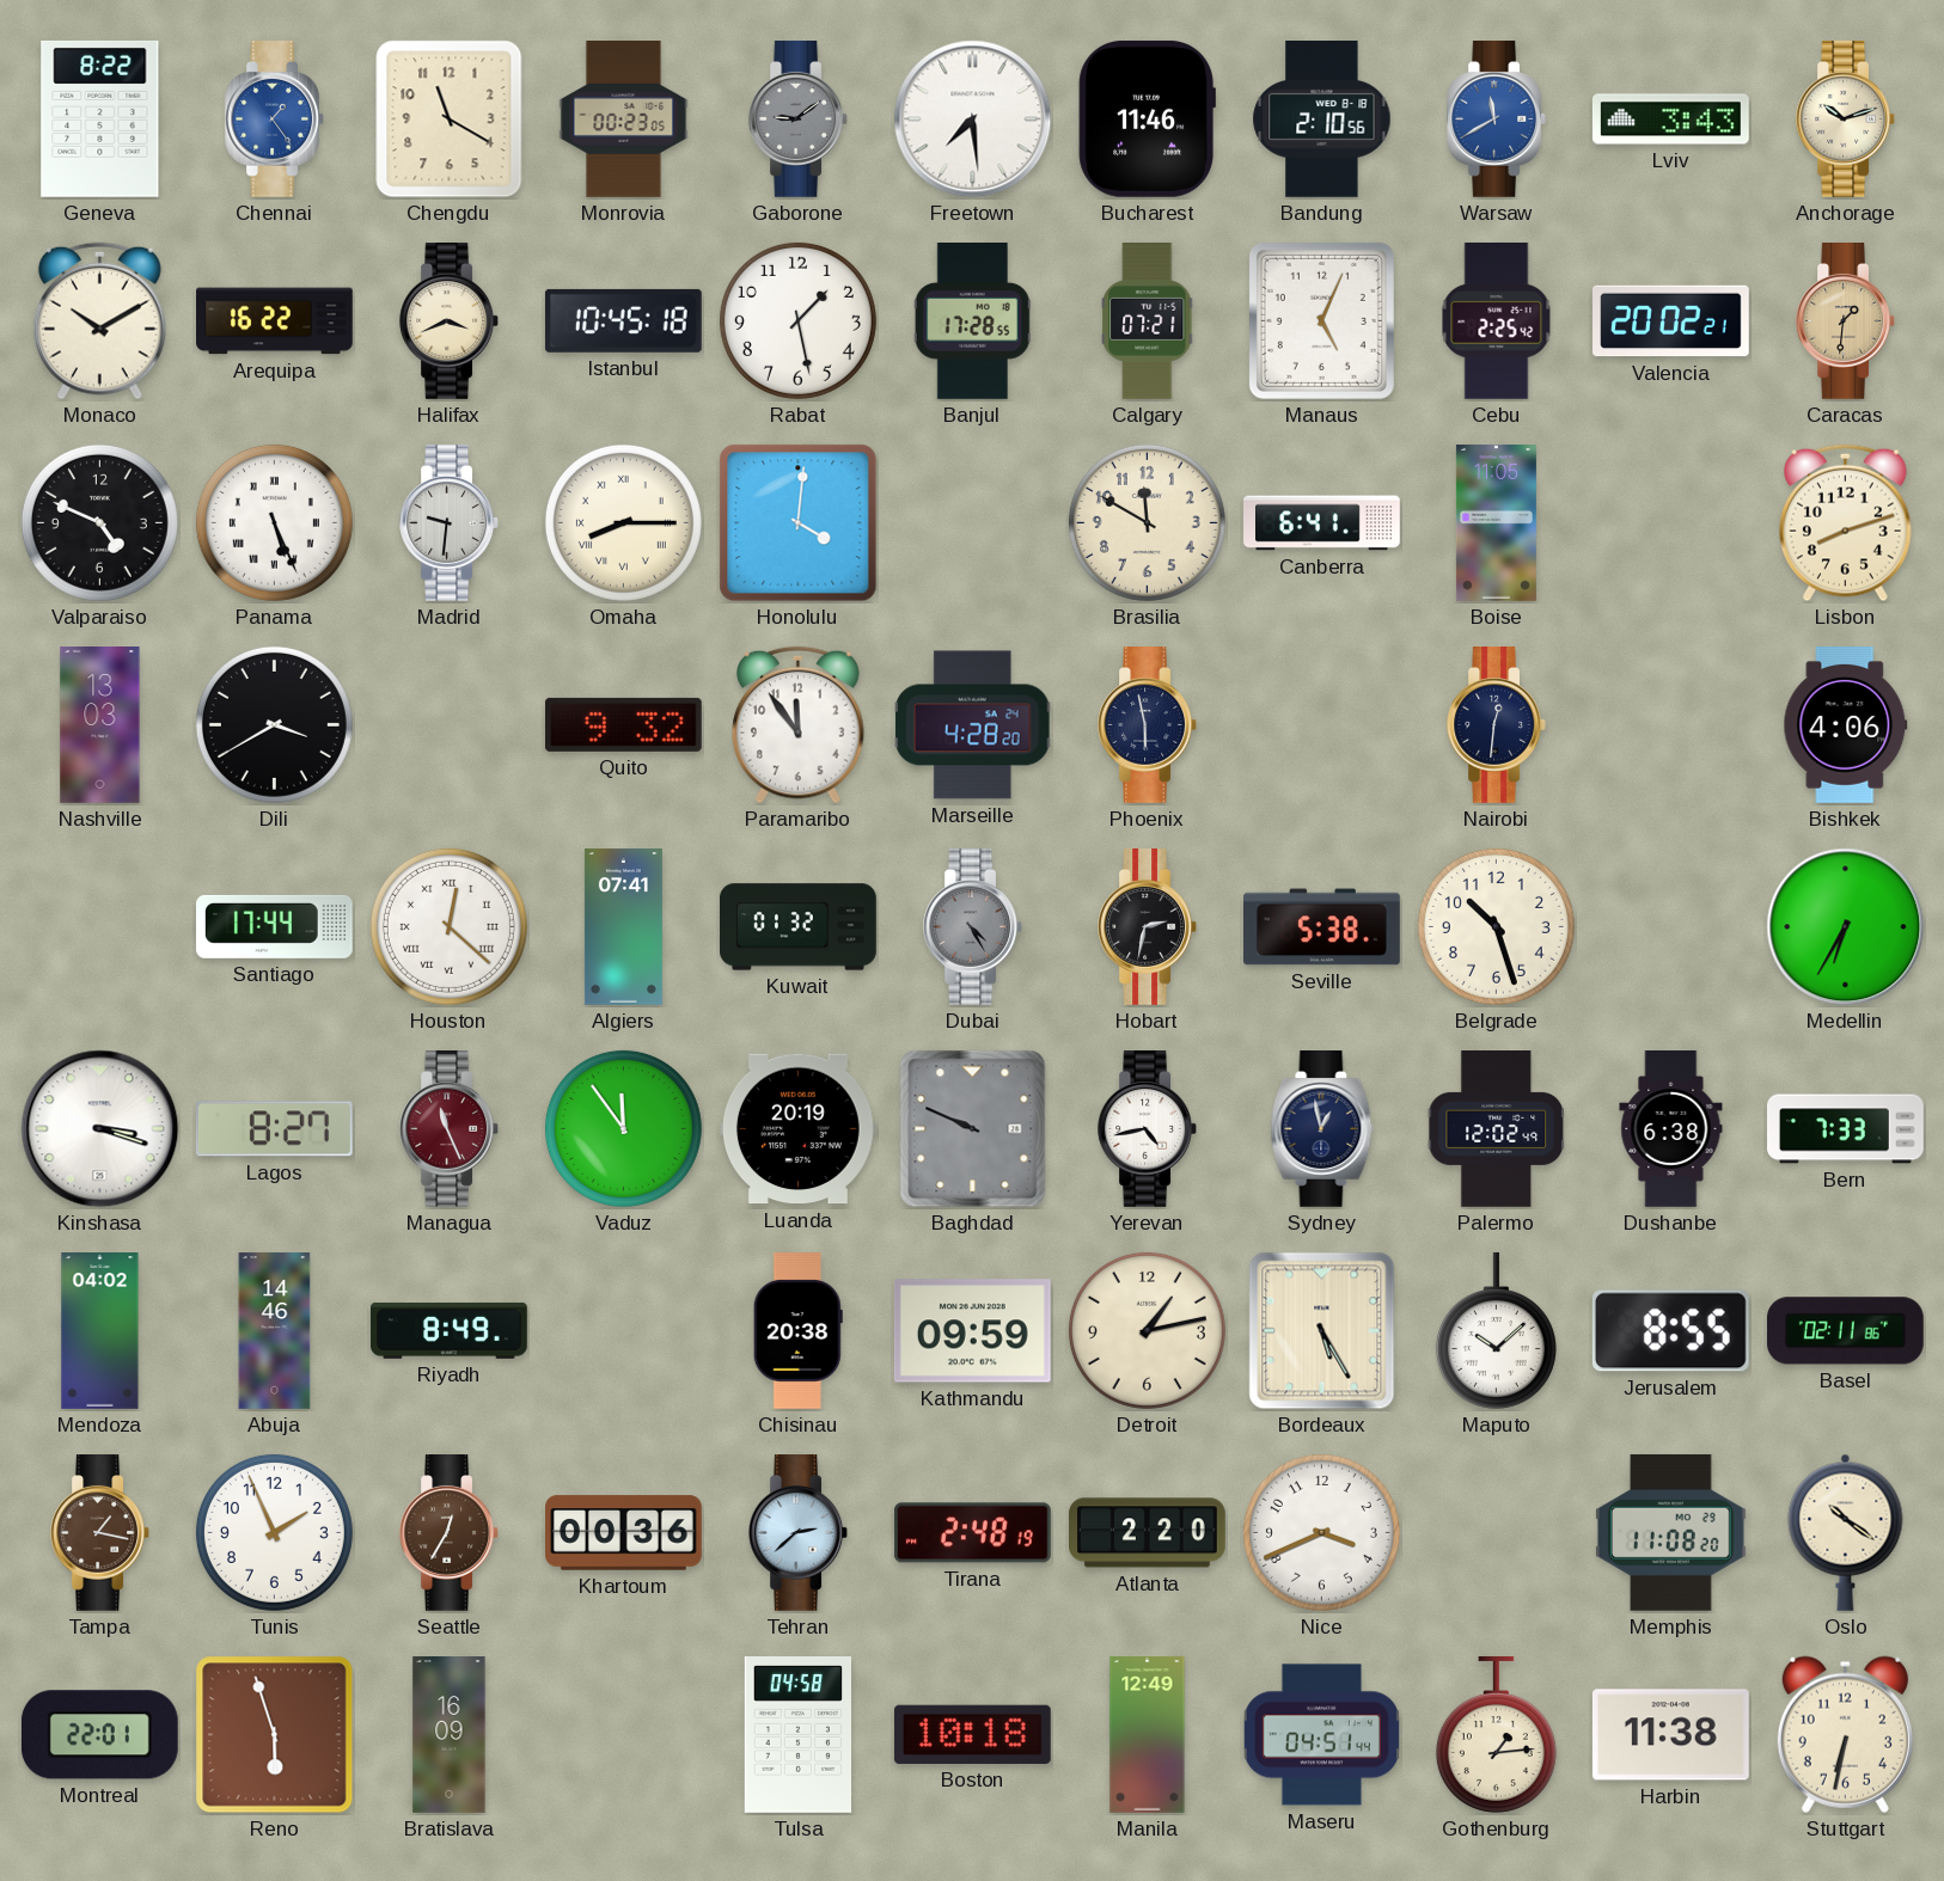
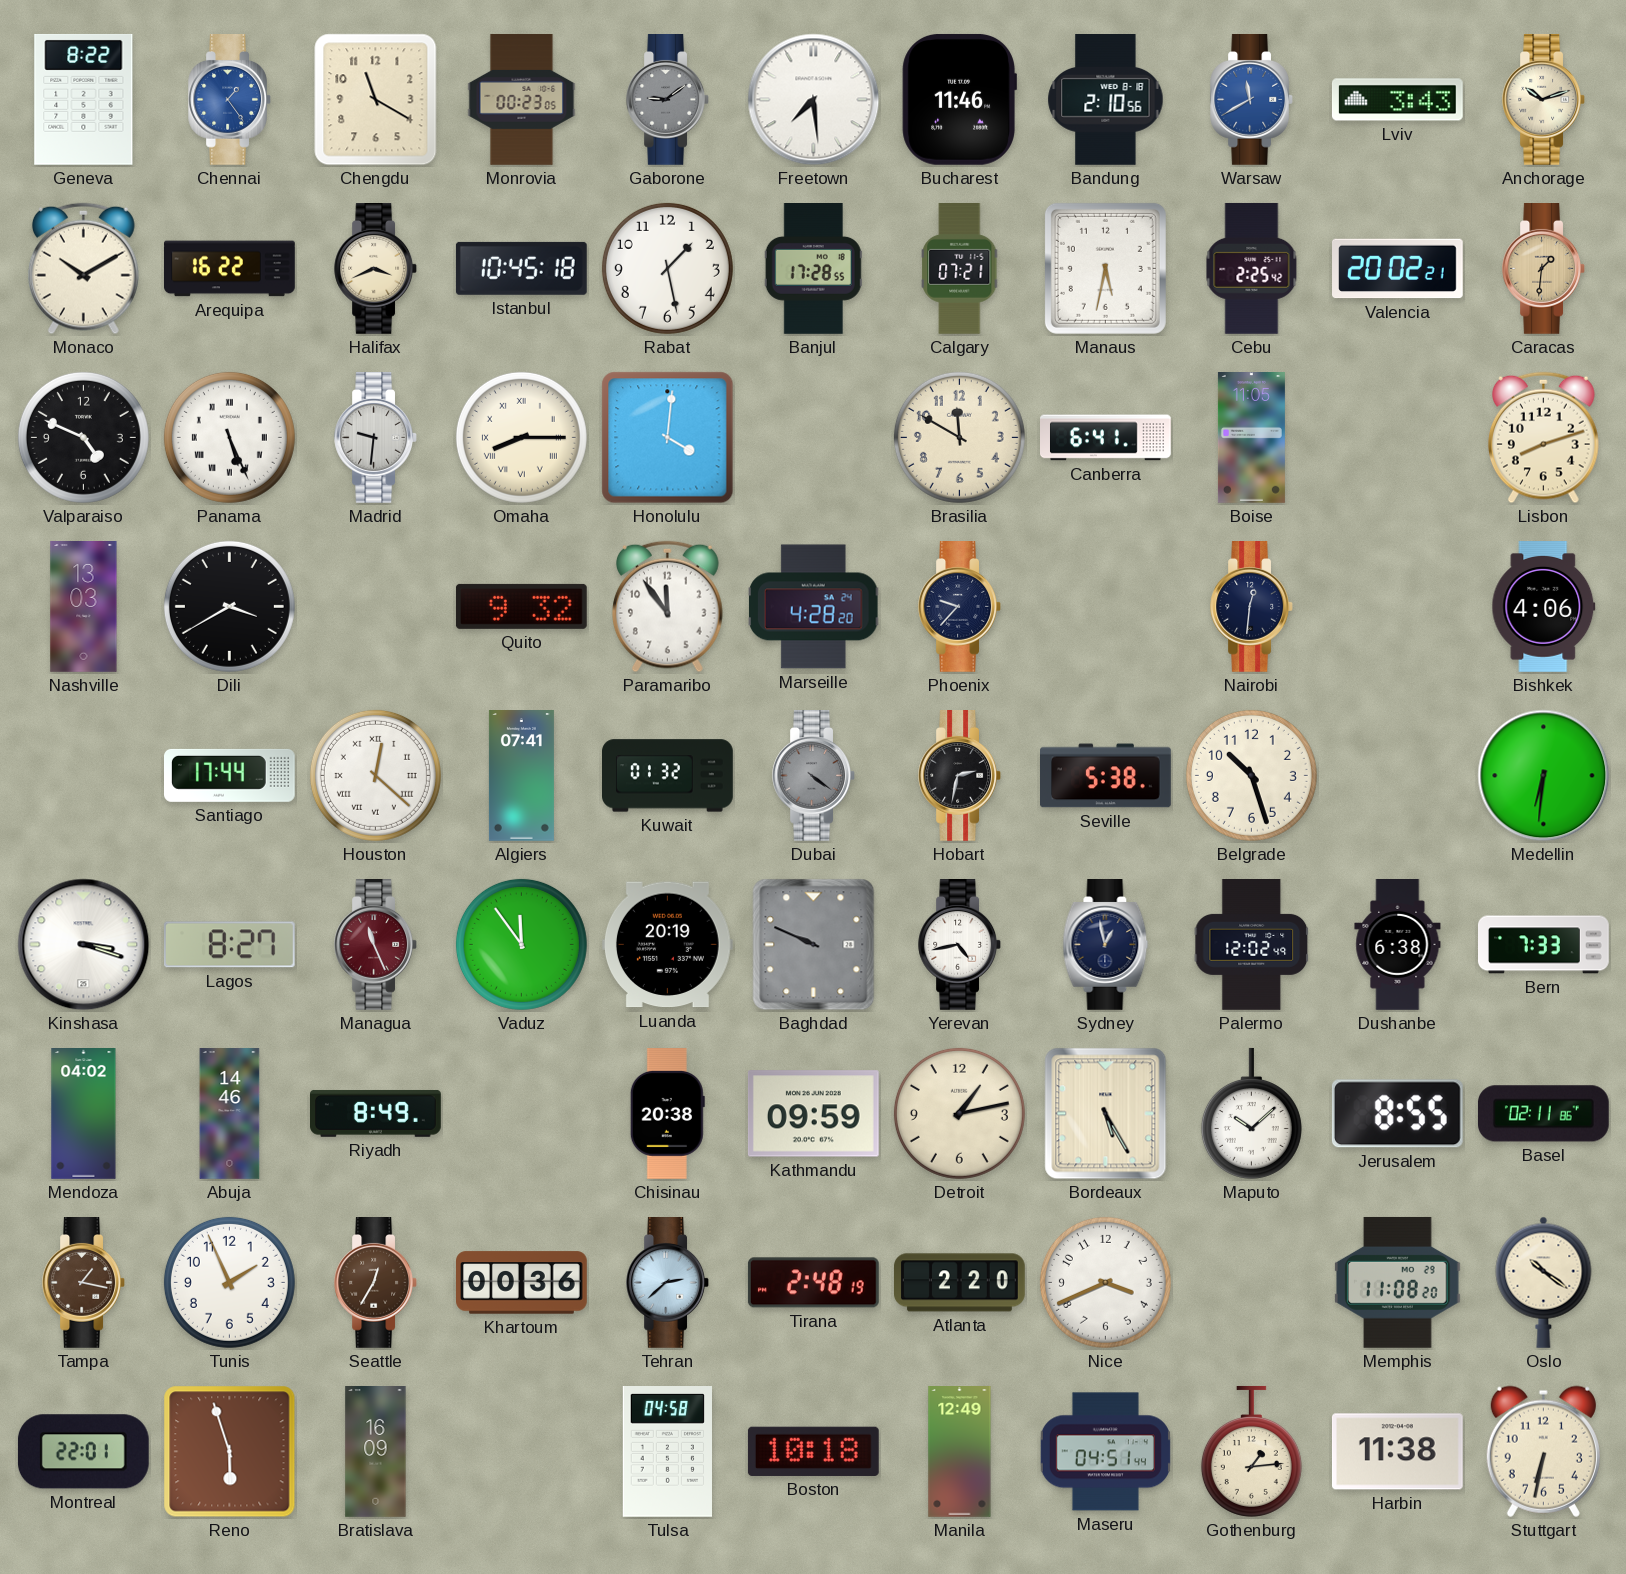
Manaus: 5:04 -> 5:32
Phoenix: 5:58 -> 9:37
Dubai: 4:25 -> 4:21
Medellin: 6:35 -> 6:31
